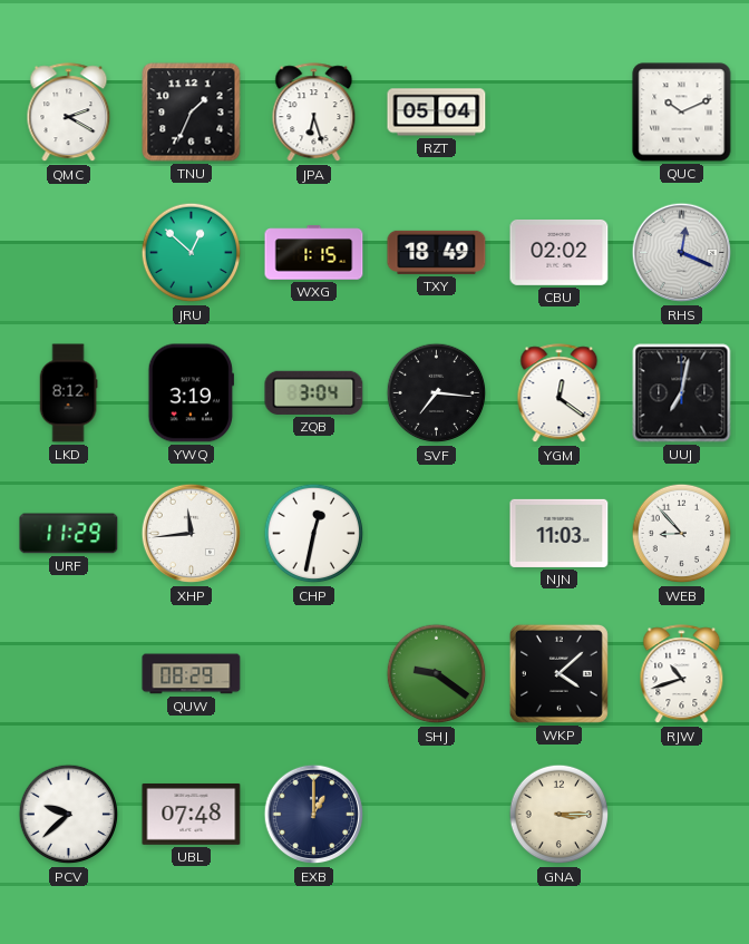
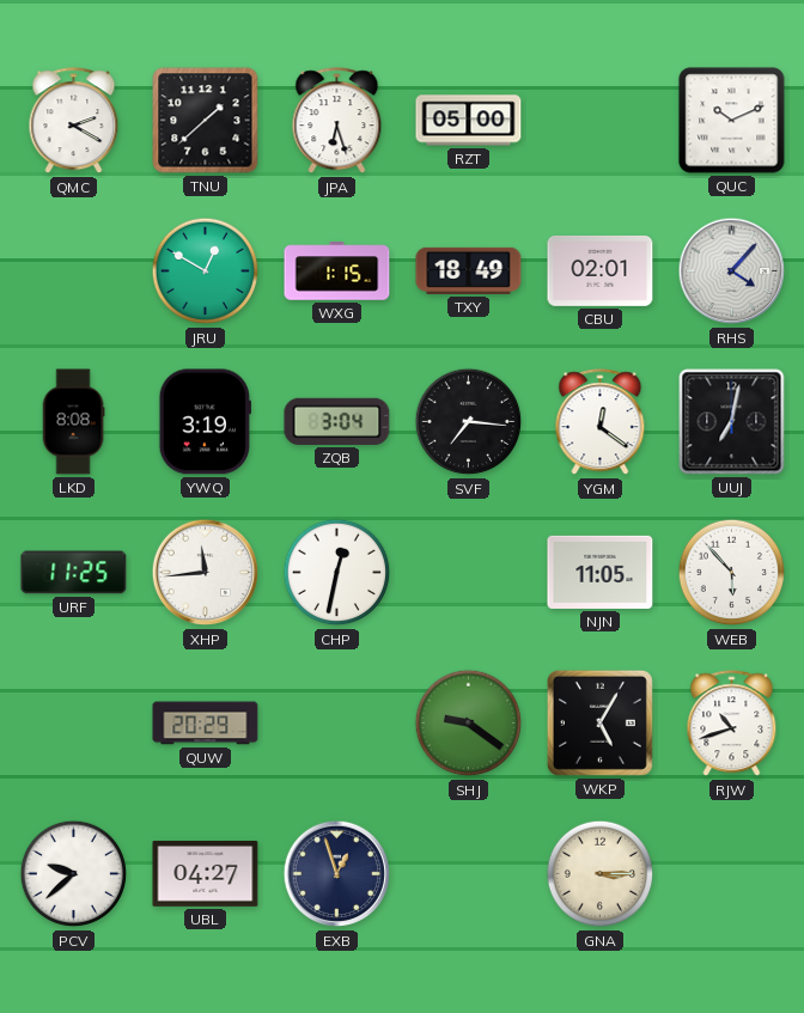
TNU: 1:34 -> 1:38
RZT: 05:04 -> 05:00
JRU: 12:52 -> 12:50
CBU: 02:02 -> 02:01
RHS: 12:19 -> 4:07
LKD: 8:12 -> 8:08
URF: 11:29 -> 11:25
NJN: 11:03 -> 11:05
WEB: 8:53 -> 5:53
QUW: 08:29 -> 20:29
WKP: 4:08 -> 5:05
UBL: 07:48 -> 04:27
EXB: 1:00 -> 12:57
